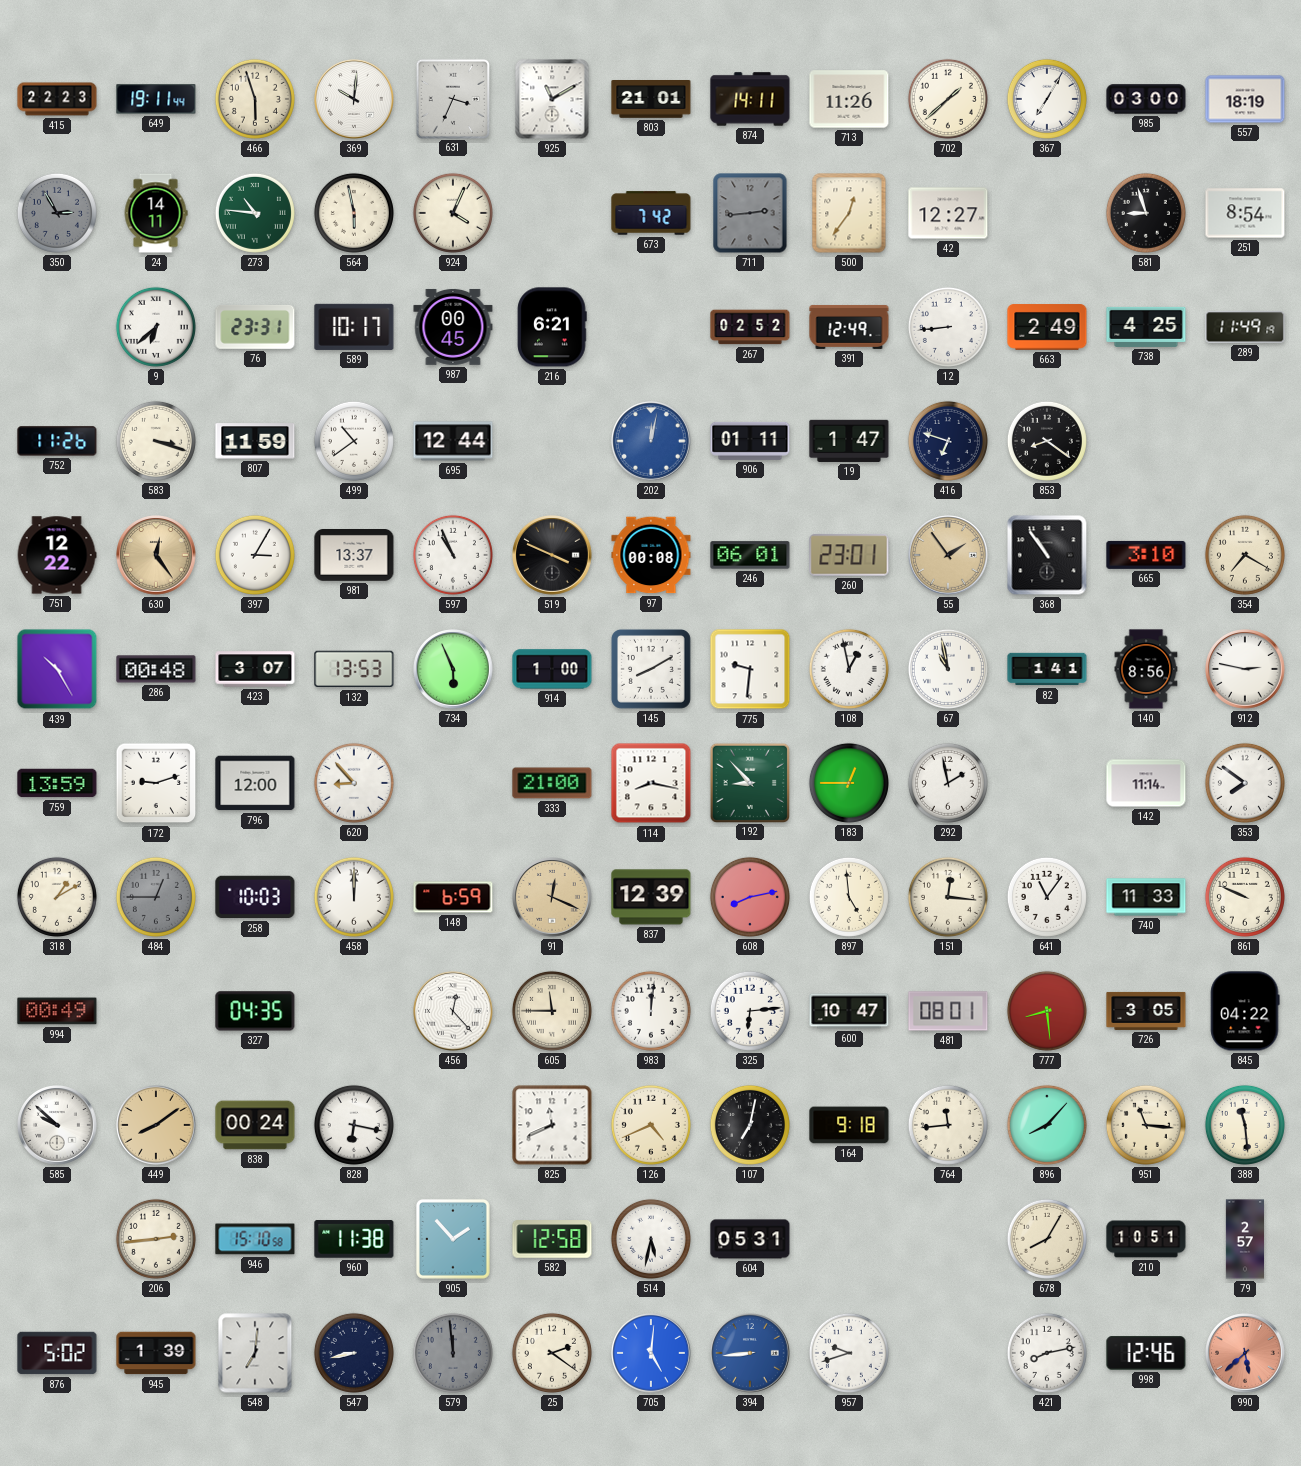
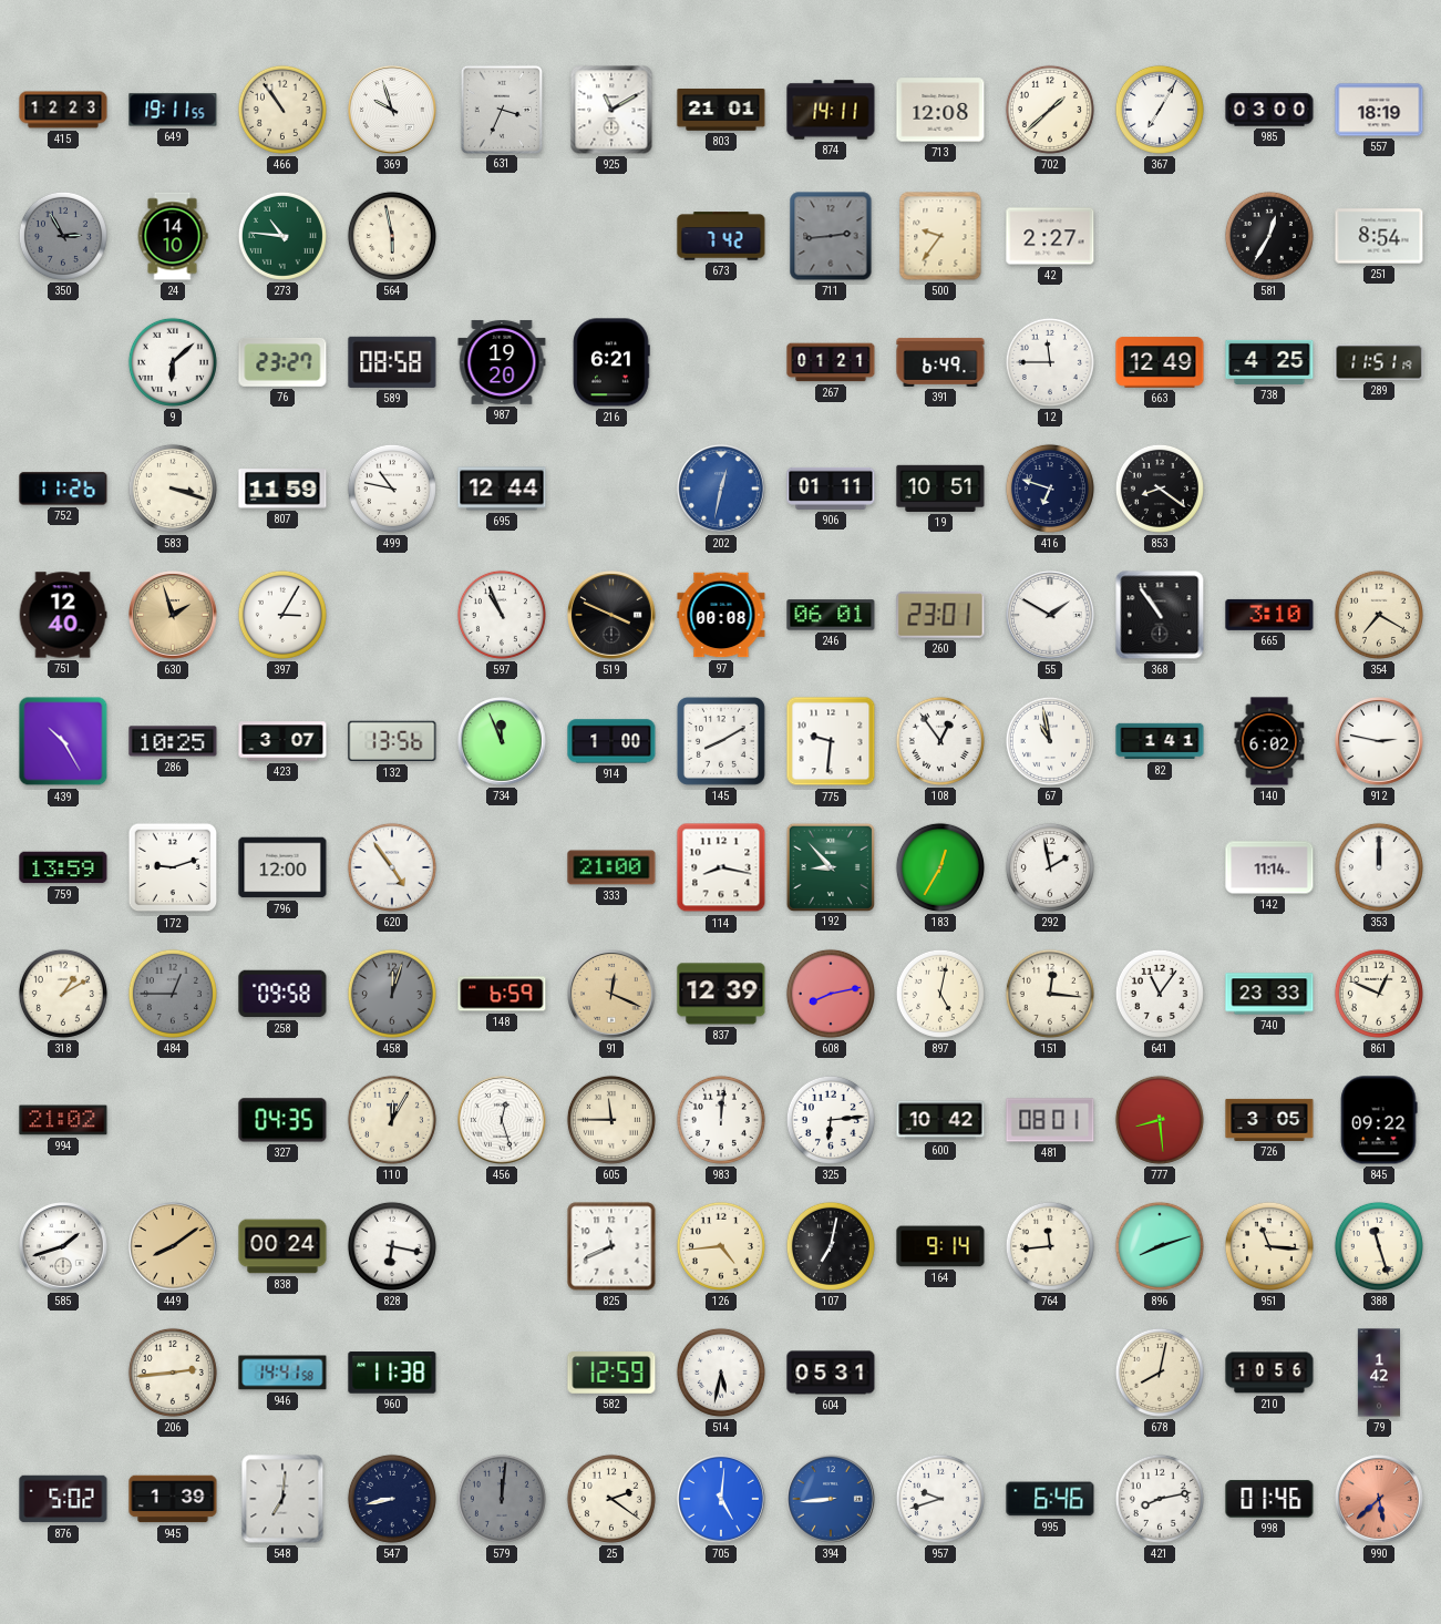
415: 22:23 -> 12:23
649: 19:11:44 -> 19:11:55
466: 5:57 -> 10:54
369: 10:01 -> 9:57
713: 11:26 -> 12:08
24: 14:11 -> 14:10
924: 4:04 -> none
500: 12:36 -> 9:36
42: 12:27 -> 2:27
581: 8:57 -> 12:35
9: 6:38 -> 6:08
76: 23:31 -> 23:27
589: 10:17 -> 08:58
987: 00:45 -> 19:20
267: 02:52 -> 01:21
391: 12:49 -> 6:49
12: 8:44 -> 11:45
663: 2:49 -> 12:49
289: 11:49 -> 11:51
499: 10:39 -> 10:47
202: 12:02 -> 12:32
19: 1:47 -> 10:51
751: 12:22 -> 12:40
630: 12:24 -> 1:57
981: 13:37 -> none
55: 1:54 -> 1:50
55 dial: champagne -> white
286: 00:48 -> 10:25
132: 13:53 -> 13:56
734: 5:56 -> 11:56
108: 12:58 -> 12:54
140: 8:56 -> 6:02
620: 8:53 -> 4:54
183: 12:45 -> 12:35
353: 7:51 -> 12:00
258: 10:03 -> 09:58
458: 12:00 -> 12:03
458 dial: white -> grey
897: 4:59 -> 5:02
740: 11:33 -> 23:33
861: 9:49 -> 12:49
994: 00:49 -> 21:02
110: none -> 12:05
456: 12:23 -> 12:27
600: 10:47 -> 10:42
845: 04:22 -> 09:22
585: 9:52 -> 1:42
126: 4:41 -> 4:44
164: 9:18 -> 9:14
896: 8:07 -> 8:12
388: 11:29 -> 11:27
946: 15:10 -> 14:41
905: 1:53 -> none
582: 12:58 -> 12:59
678: 8:05 -> 8:02
210: 10:51 -> 10:56
79: 2:57 -> 1:42
579: 11:59 -> 12:01
995: none -> 6:46
998: 12:46 -> 01:46
